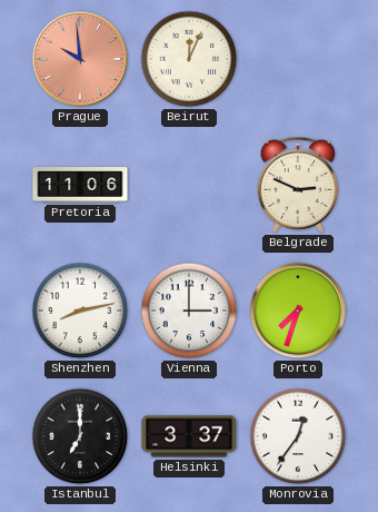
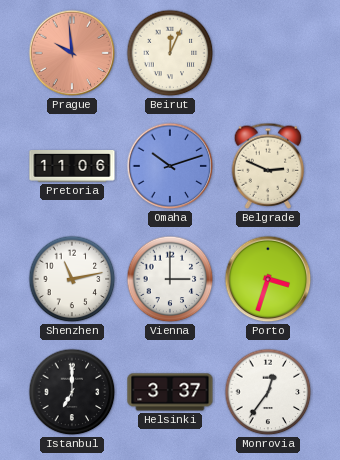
Omaha: none -> 10:12
Shenzhen: 8:13 -> 11:13
Porto: 7:33 -> 3:33
